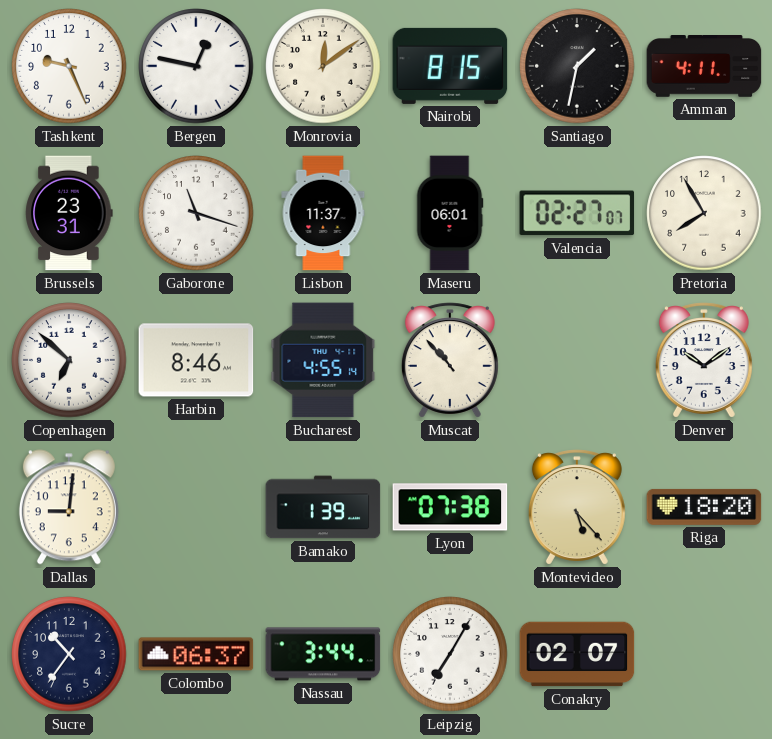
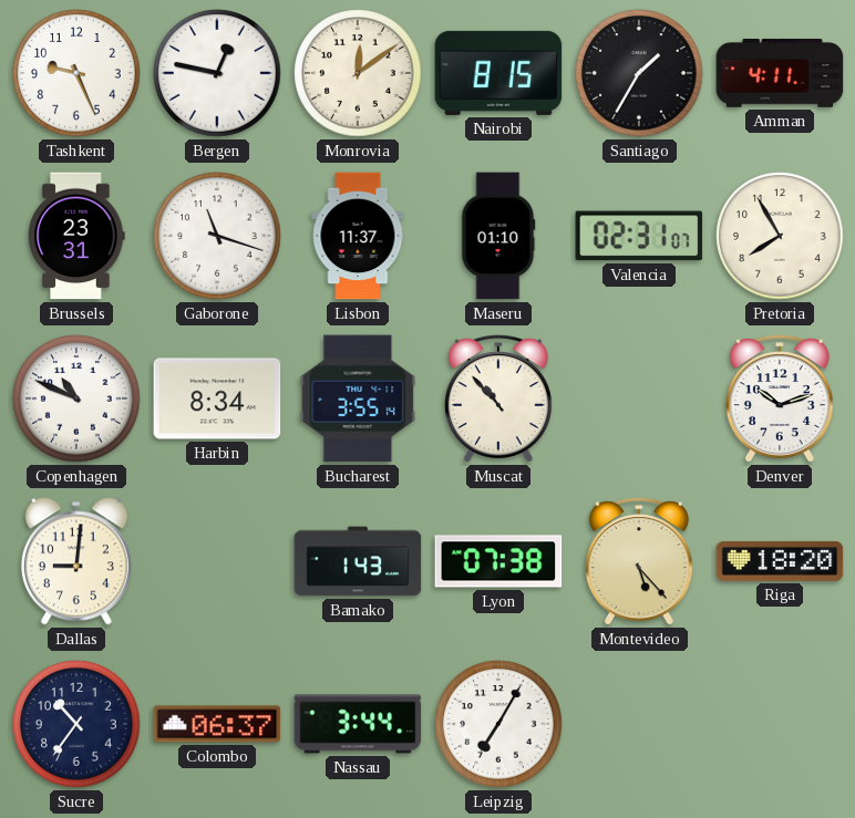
Santiago: 1:32 -> 1:35
Maseru: 06:01 -> 01:10
Valencia: 02:27 -> 02:31
Copenhagen: 6:52 -> 10:49
Harbin: 8:46 -> 8:34
Bucharest: 4:55 -> 3:55
Denver: 10:09 -> 10:12
Bamako: 1:39 -> 1:43
Conakry: 02:07 -> none
